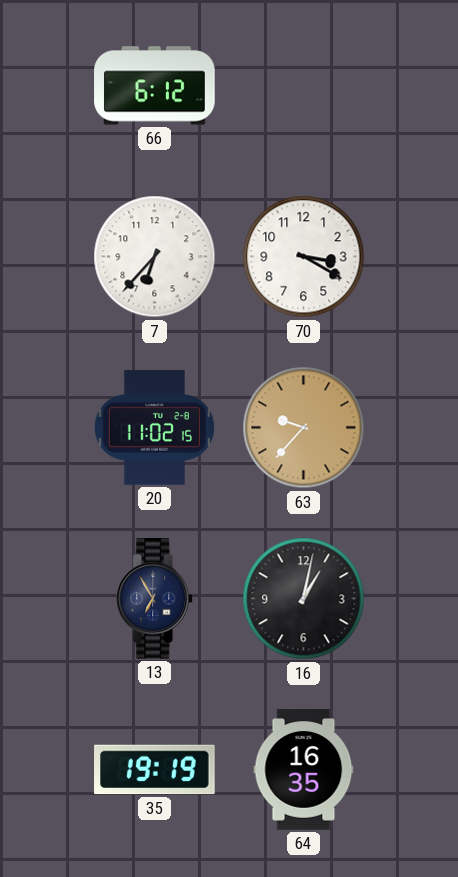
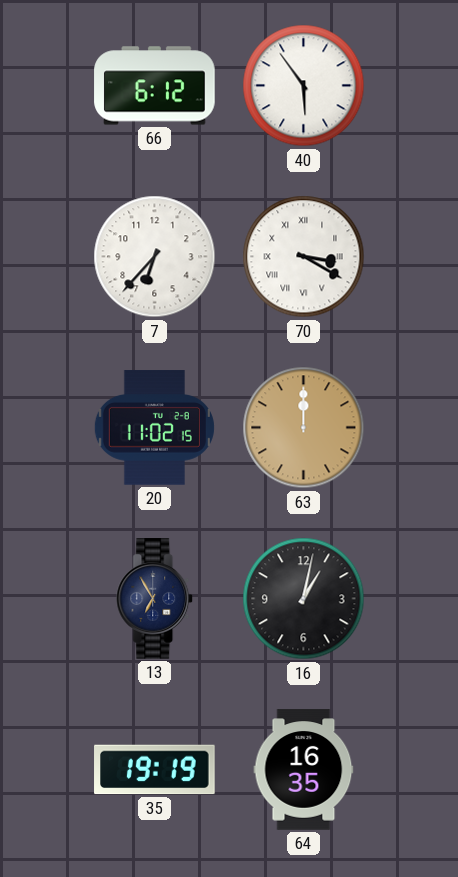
40: none -> 5:54
70 numerals: Arabic -> Roman
63: 9:37 -> 12:00
